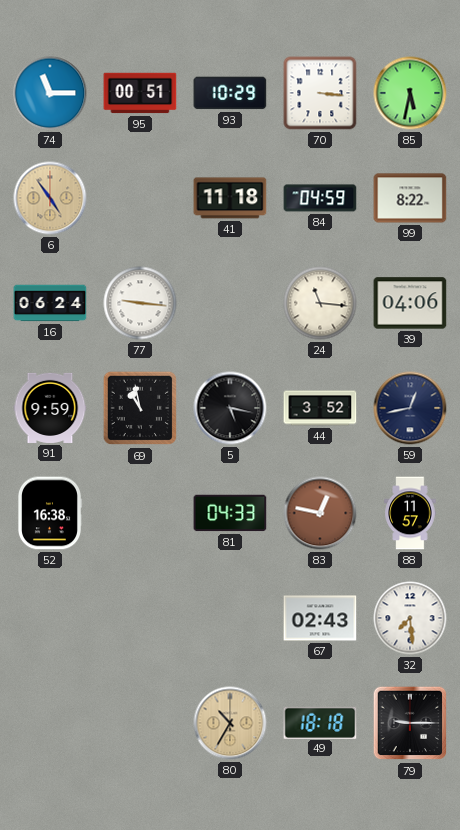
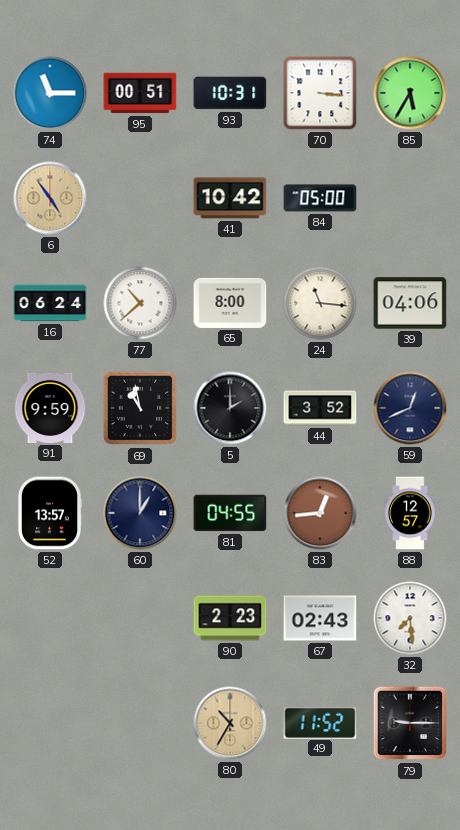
93: 10:29 -> 10:31
85: 5:32 -> 5:35
41: 11:18 -> 10:42
84: 04:59 -> 05:00
99: 8:22 -> none
77: 9:16 -> 10:38
65: none -> 8:00
5: 5:17 -> 2:00
59: 12:43 -> 12:41
52: 16:38 -> 13:57
60: none -> 1:00
81: 04:33 -> 04:55
83: 12:47 -> 12:44
88: 11:57 -> 12:57
90: none -> 2:23
49: 18:18 -> 11:52
